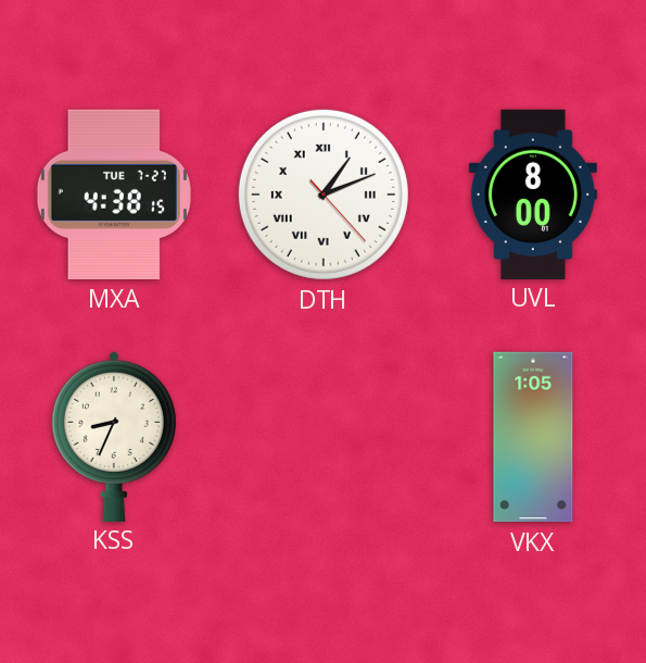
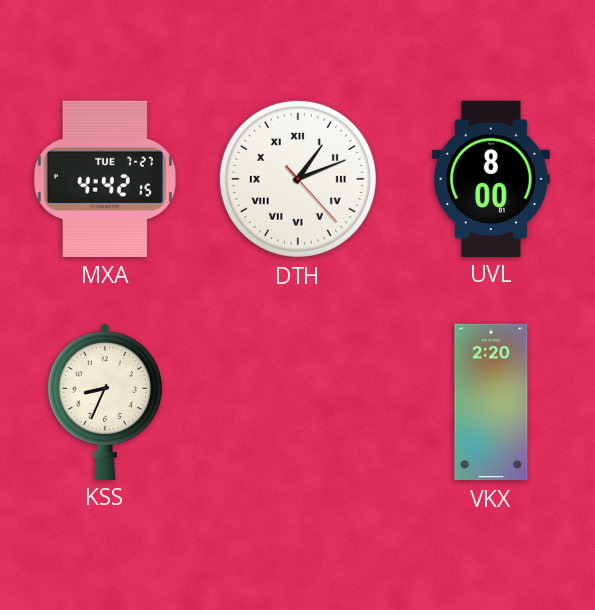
MXA: 4:38 -> 4:42
VKX: 1:05 -> 2:20
